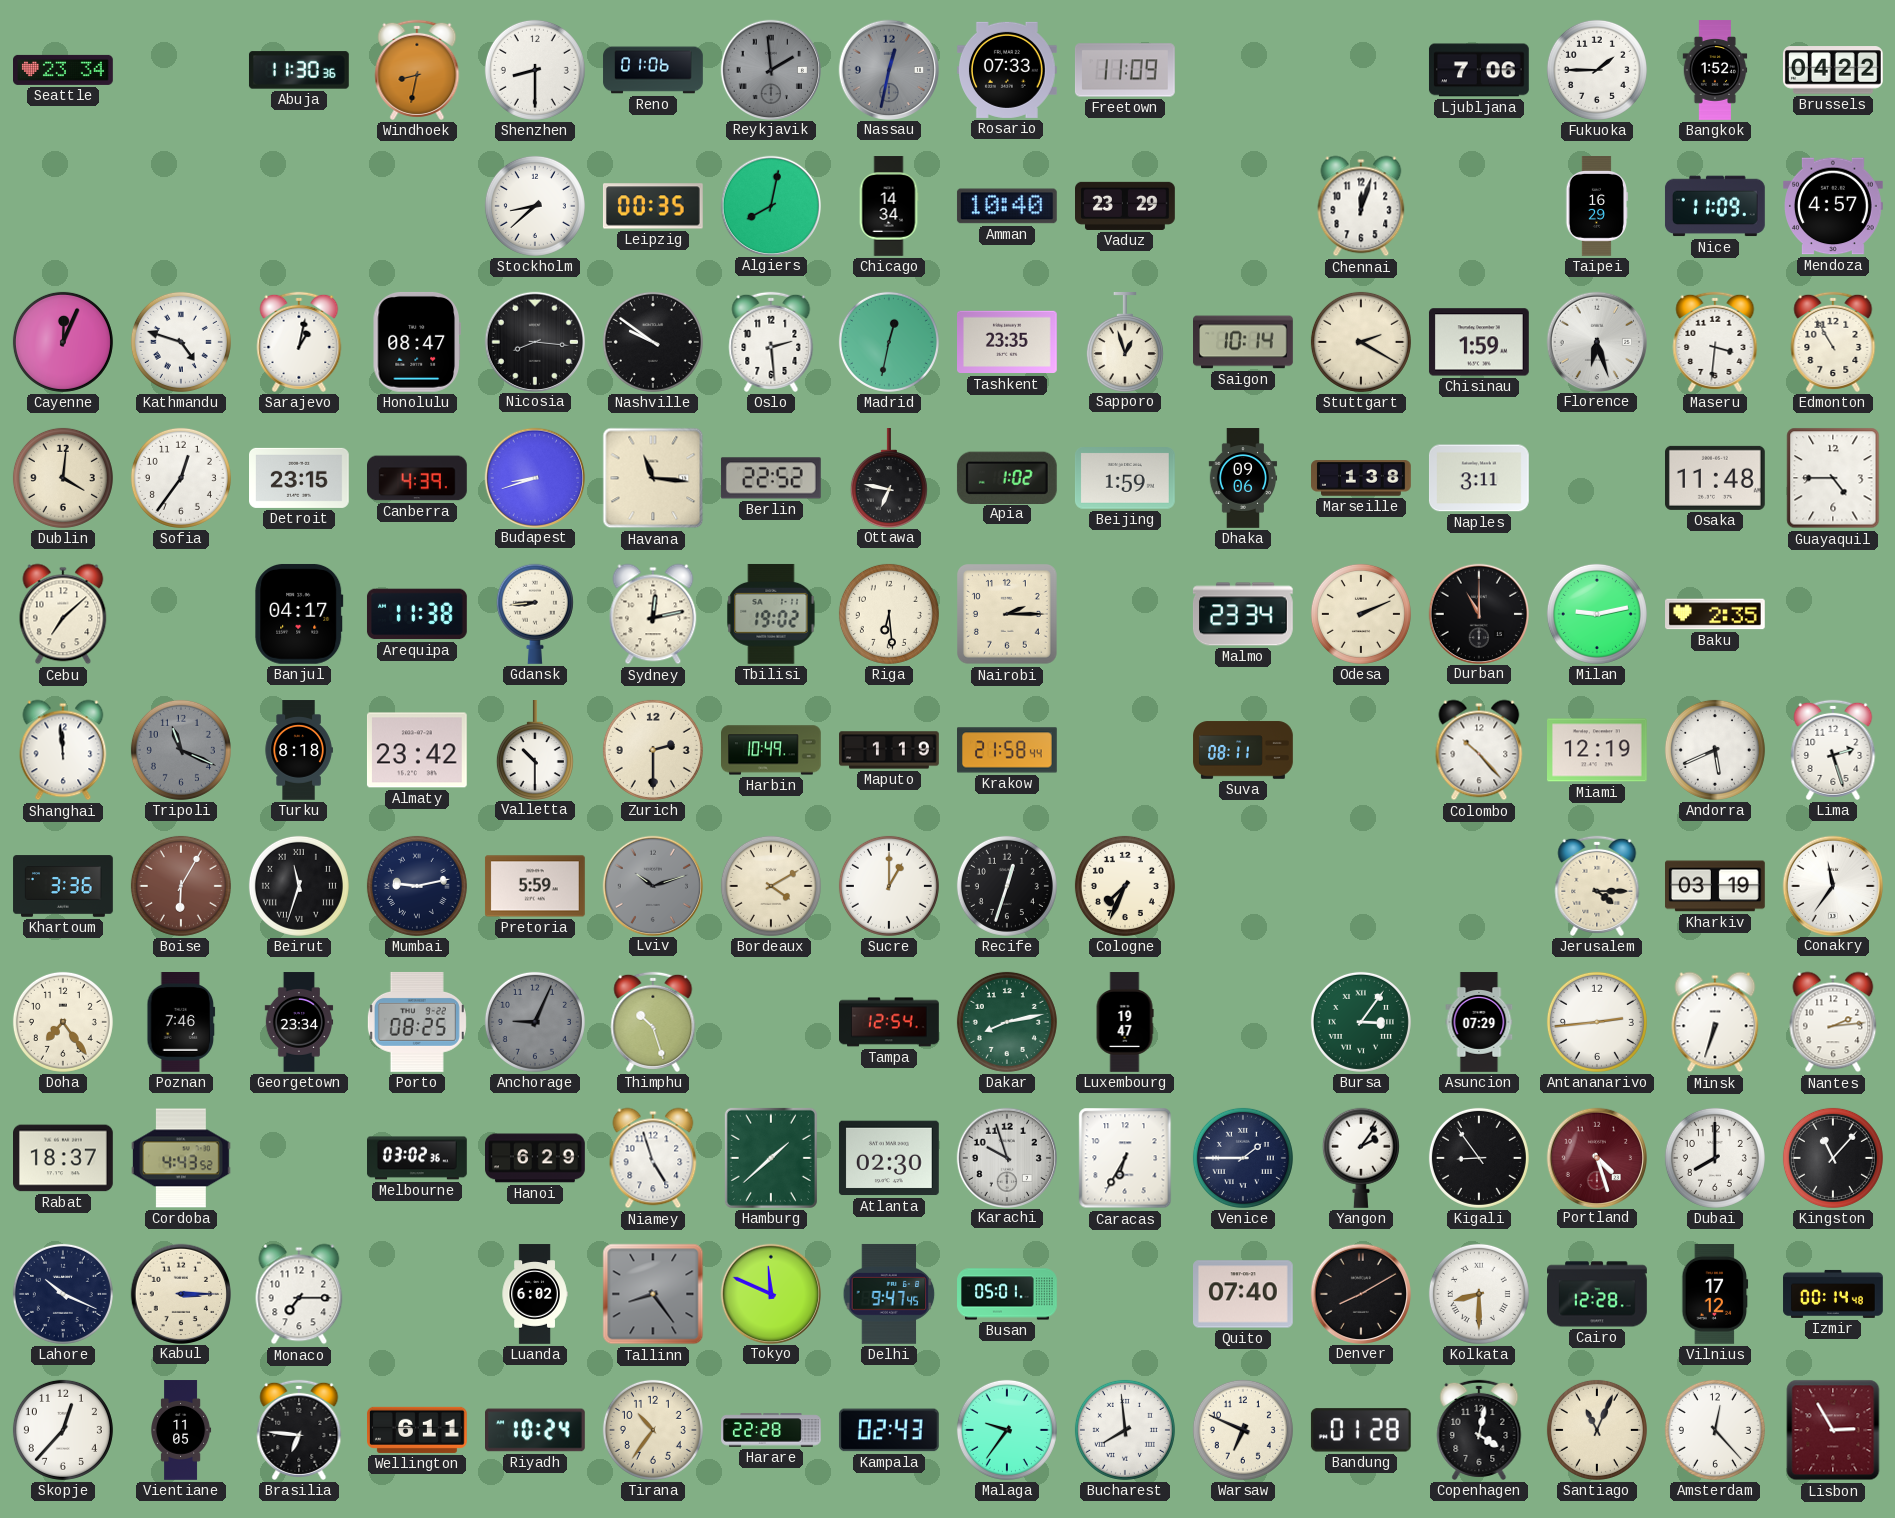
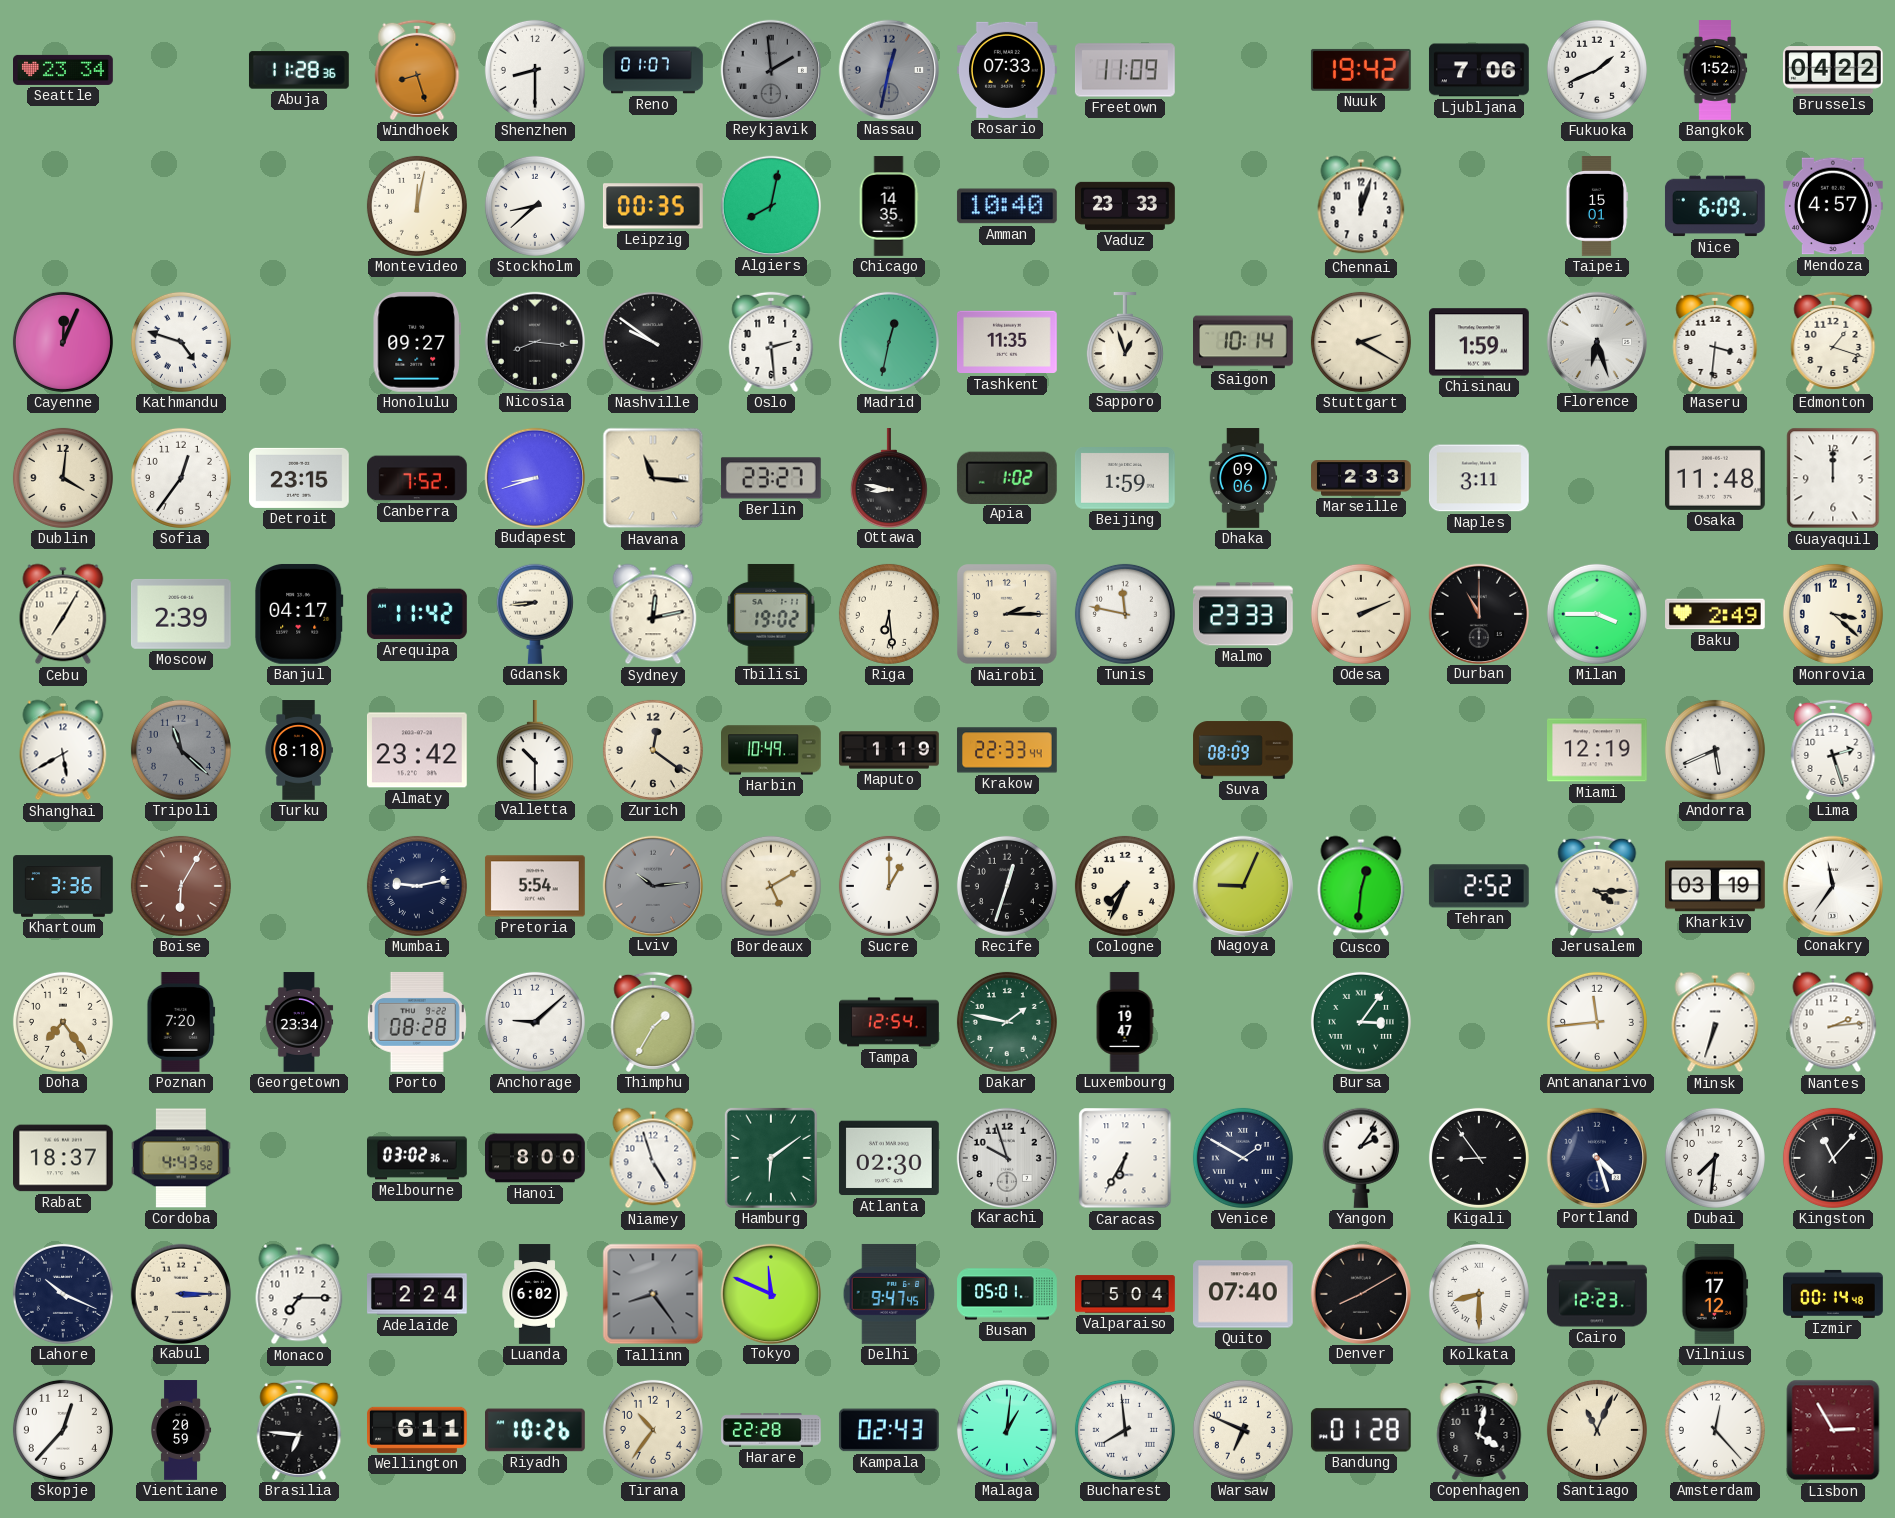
Abuja: 11:30 -> 11:28
Windhoek: 8:32 -> 8:27
Reno: 01:06 -> 01:07
Nuuk: none -> 19:42
Fukuoka: 1:45 -> 1:41
Montevideo: none -> 12:02
Chicago: 14:34 -> 14:35
Vaduz: 23:29 -> 23:33
Taipei: 16:29 -> 15:01
Nice: 11:09 -> 6:09
Sarajevo: 1:02 -> none
Honolulu: 08:47 -> 09:27
Tashkent: 23:35 -> 11:35
Edmonton: 10:55 -> 1:18
Canberra: 4:39 -> 7:52
Berlin: 22:52 -> 23:27
Ottawa: 6:47 -> 8:47
Marseille: 1:38 -> 2:33
Guayaquil: 4:45 -> 12:00
Cebu: 7:08 -> 7:05
Moscow: none -> 2:39
Arequipa: 11:38 -> 11:42
Tunis: none -> 11:47
Malmo: 23:34 -> 23:33
Milan: 9:13 -> 3:45
Baku: 2:35 -> 2:49
Monrovia: none -> 3:22
Shanghai: 11:59 -> 5:40
Tripoli: 11:19 -> 11:22
Zurich: 2:30 -> 12:21
Krakow: 21:58 -> 22:33
Suva: 08:11 -> 08:09
Colombo: 10:23 -> none
Beirut: 11:33 -> none
Pretoria: 5:59 -> 5:54
Lviv: 10:12 -> 10:14
Bordeaux: 4:10 -> 5:10
Nagoya: none -> 9:04
Cusco: none -> 12:31
Tehran: none -> 2:52
Poznan: 7:46 -> 7:20
Porto: 08:25 -> 08:28
Anchorage: 9:04 -> 9:08
Anchorage dial: grey -> white
Thimphu: 10:27 -> 1:35
Dakar: 8:13 -> 1:47
Asuncion: 07:29 -> none
Antananarivo: 2:44 -> 11:44
Hanoi: 6:29 -> 8:00
Hamburg: 1:38 -> 6:09
Venice: 1:45 -> 1:50
Portland dial: burgundy -> navy
Dubai: 8:00 -> 7:31
Adelaide: none -> 2:24
Valparaiso: none -> 5:04
Cairo: 12:28 -> 12:23
Vientiane: 11:05 -> 20:59
Riyadh: 10:24 -> 10:26
Malaga: 9:36 -> 1:01
